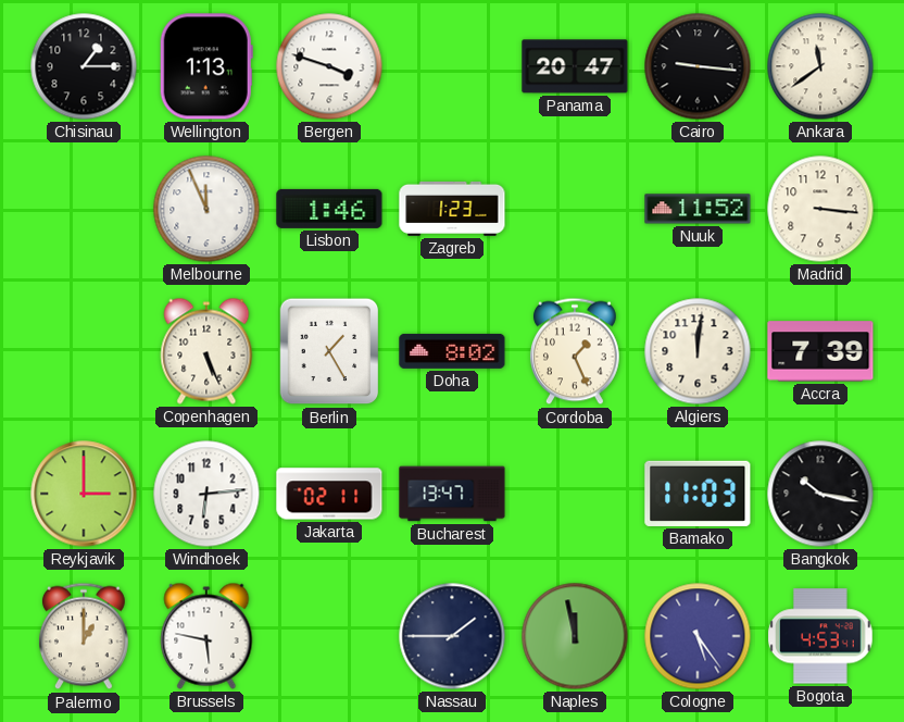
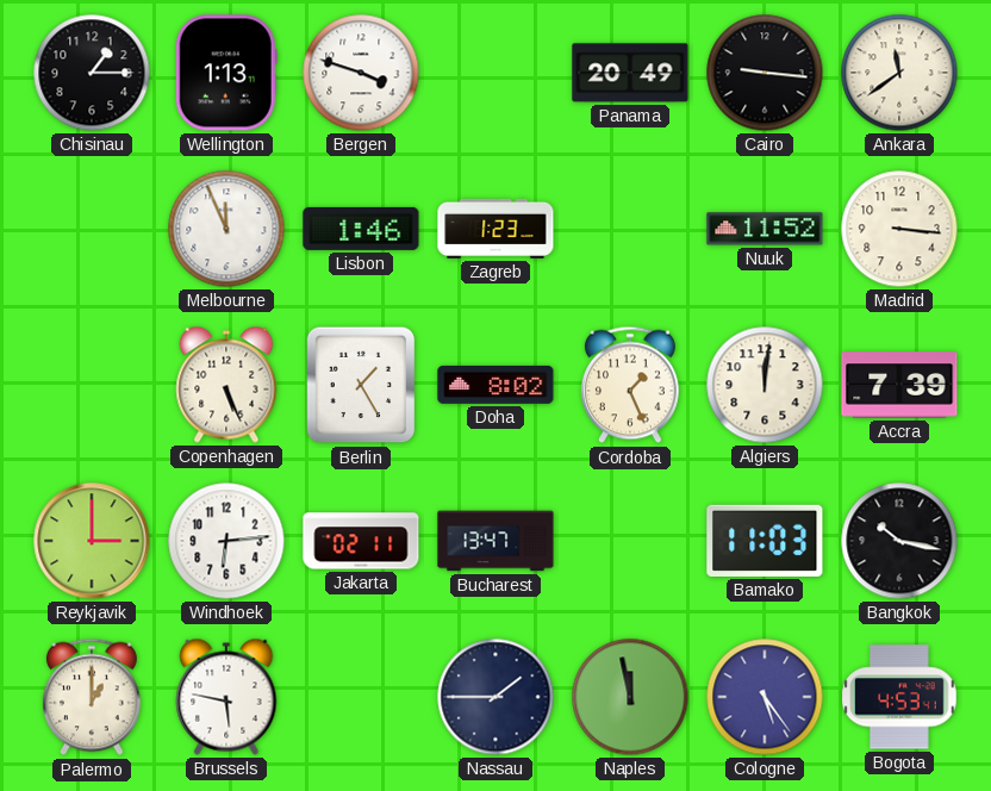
Panama: 20:47 -> 20:49
